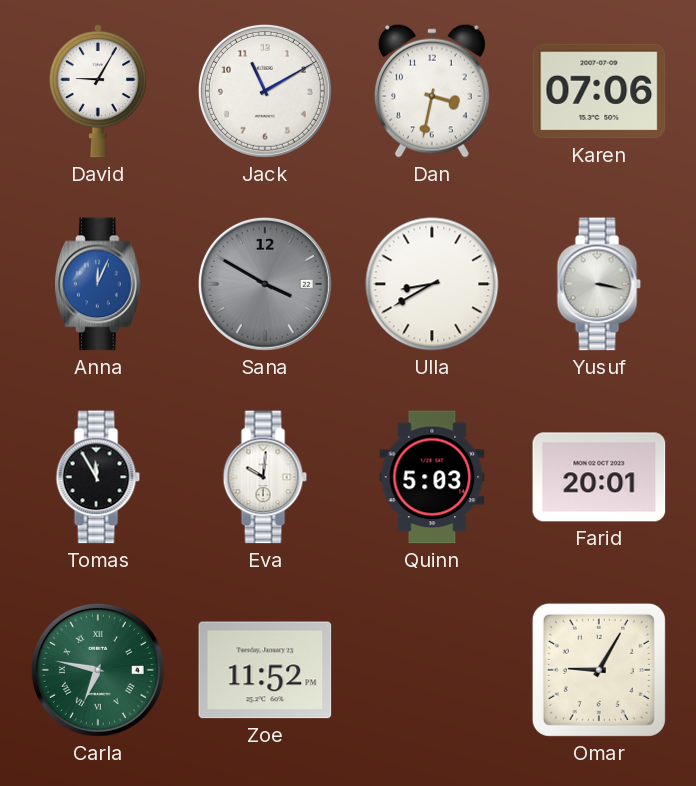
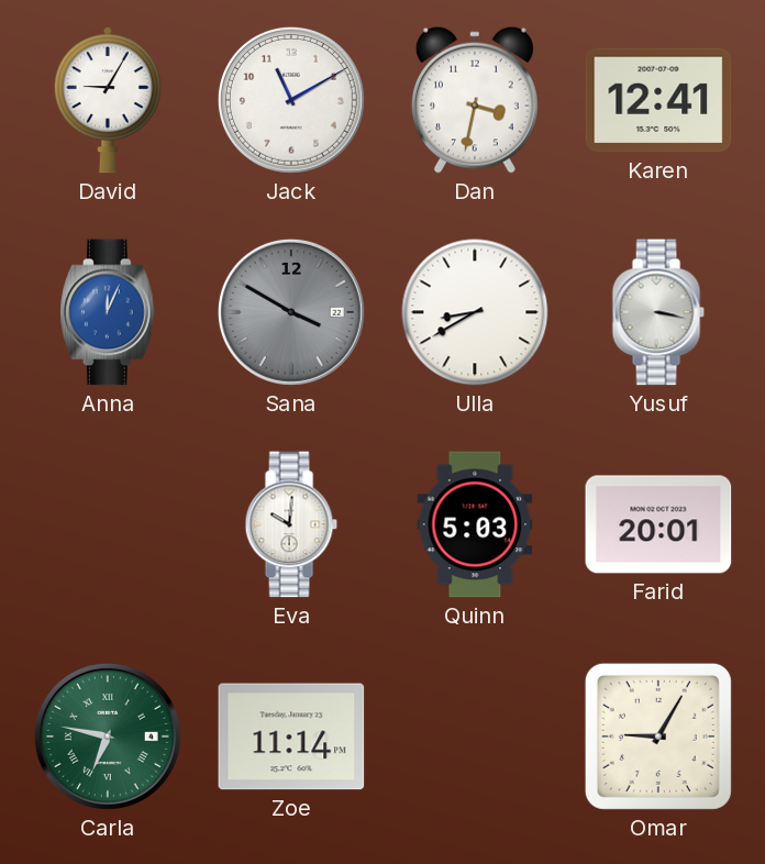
Karen: 07:06 -> 12:41
Tomas: 11:55 -> none
Zoe: 11:52 -> 11:14
